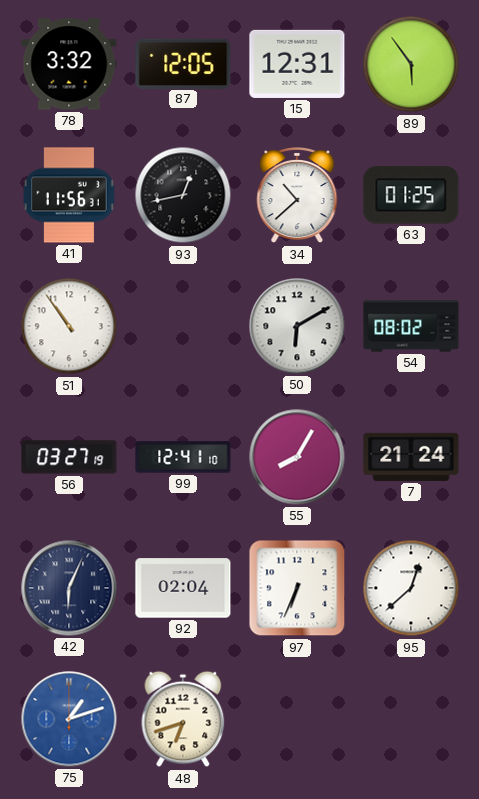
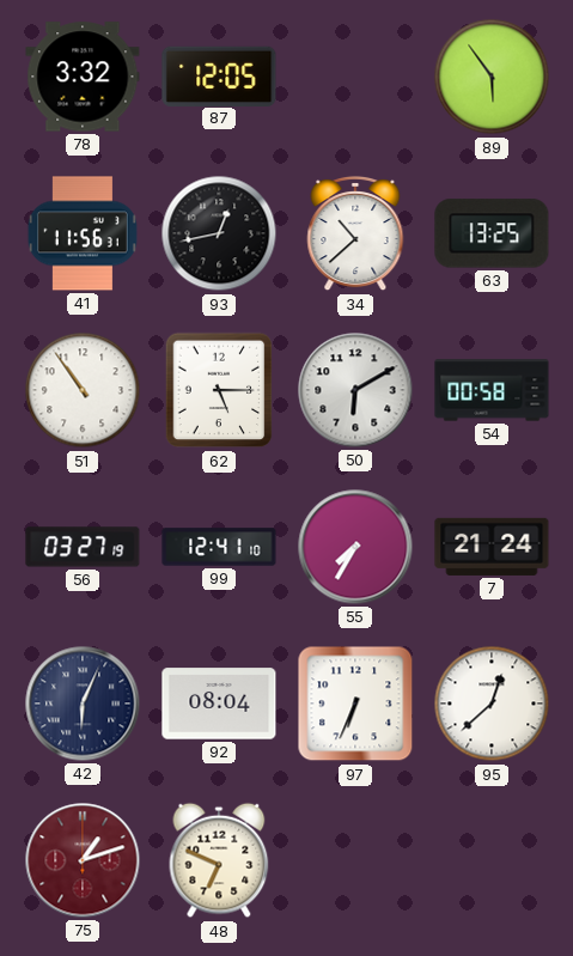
15: 12:31 -> none
63: 01:25 -> 13:25
62: none -> 5:15
54: 08:02 -> 00:58
55: 8:05 -> 7:35
92: 02:04 -> 08:04
75 dial: blue -> burgundy
48: 6:42 -> 6:49
